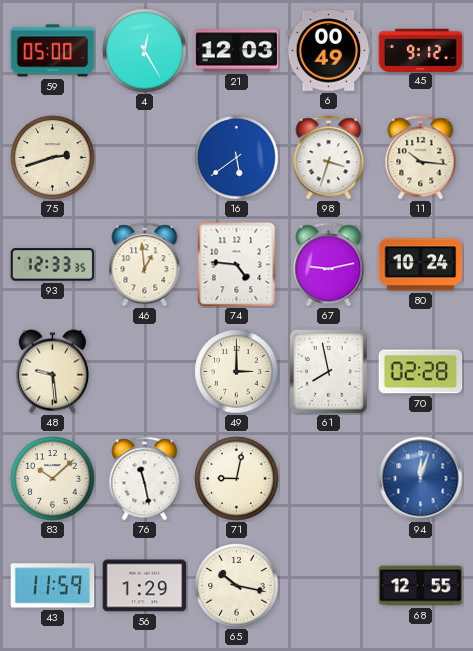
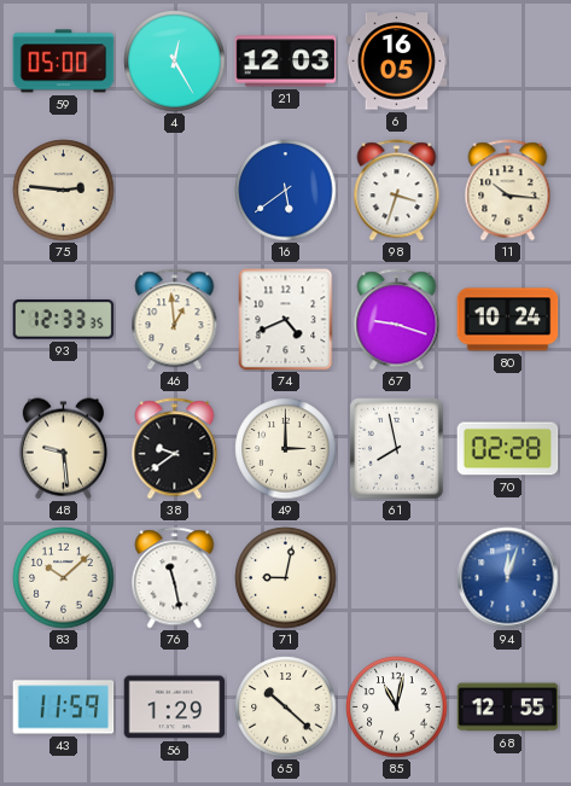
6: 00:49 -> 16:05
45: 9:12 -> none
75: 2:42 -> 2:46
74: 4:46 -> 4:41
67: 9:13 -> 9:18
38: none -> 9:39
65: 10:17 -> 10:22
85: none -> 11:02
